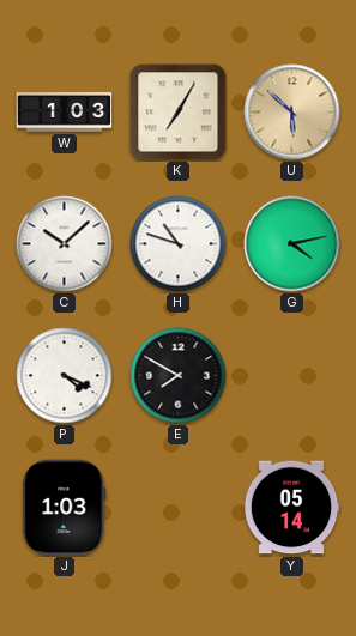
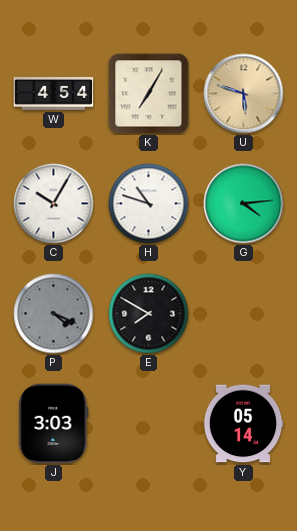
W: 1:03 -> 4:54
U: 5:52 -> 5:48
C: 10:08 -> 10:05
G: 4:13 -> 4:14
P dial: white -> grey
J: 1:03 -> 3:03
